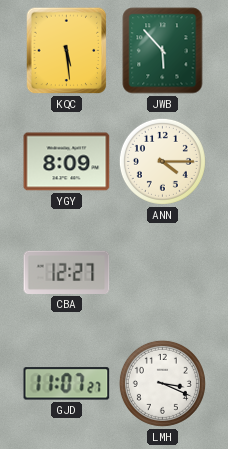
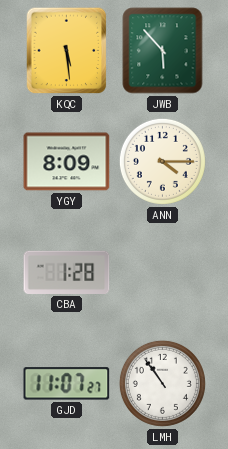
CBA: 12:27 -> 1:28
LMH: 3:19 -> 10:54
